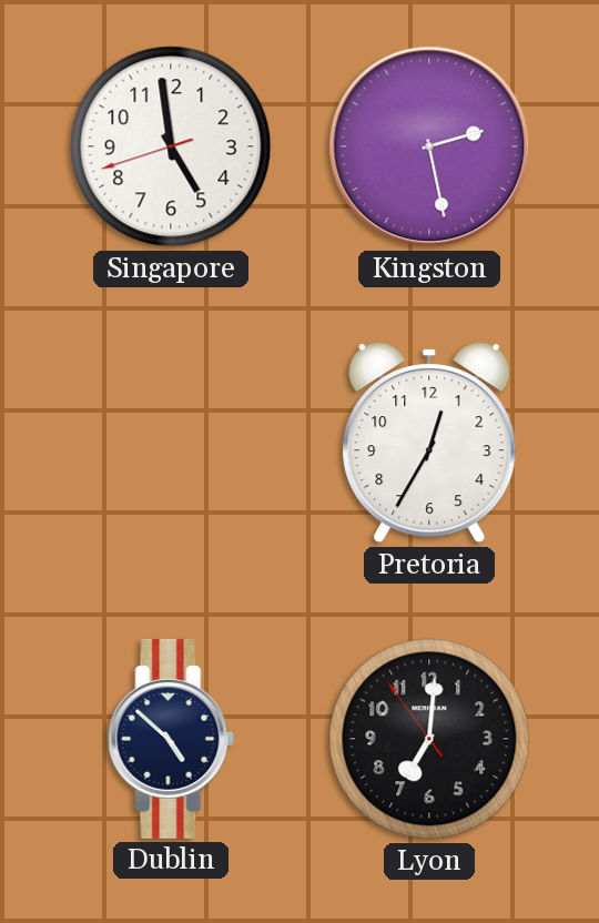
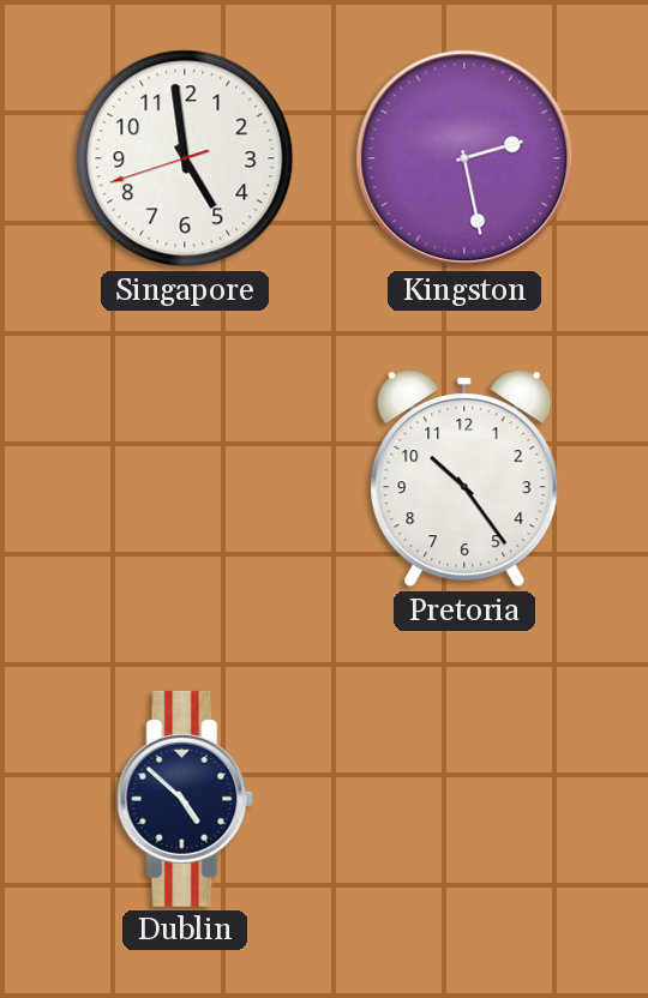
Pretoria: 12:35 -> 10:24
Lyon: 7:00 -> none
